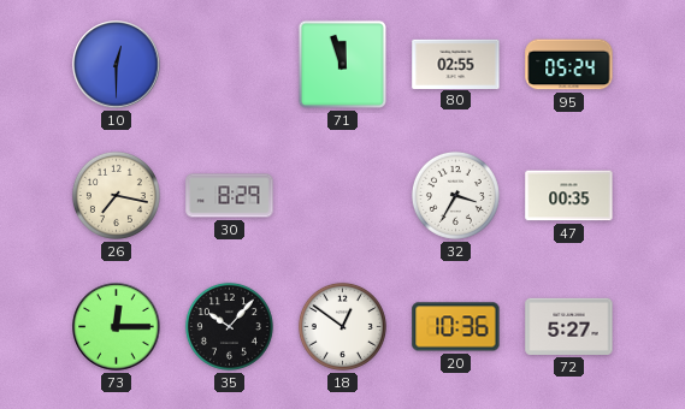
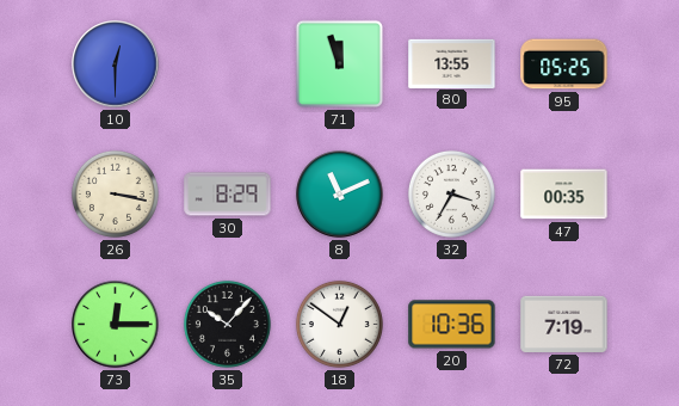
80: 02:55 -> 13:55
95: 05:24 -> 05:25
26: 7:17 -> 3:17
8: none -> 11:11
72: 5:27 -> 7:19
